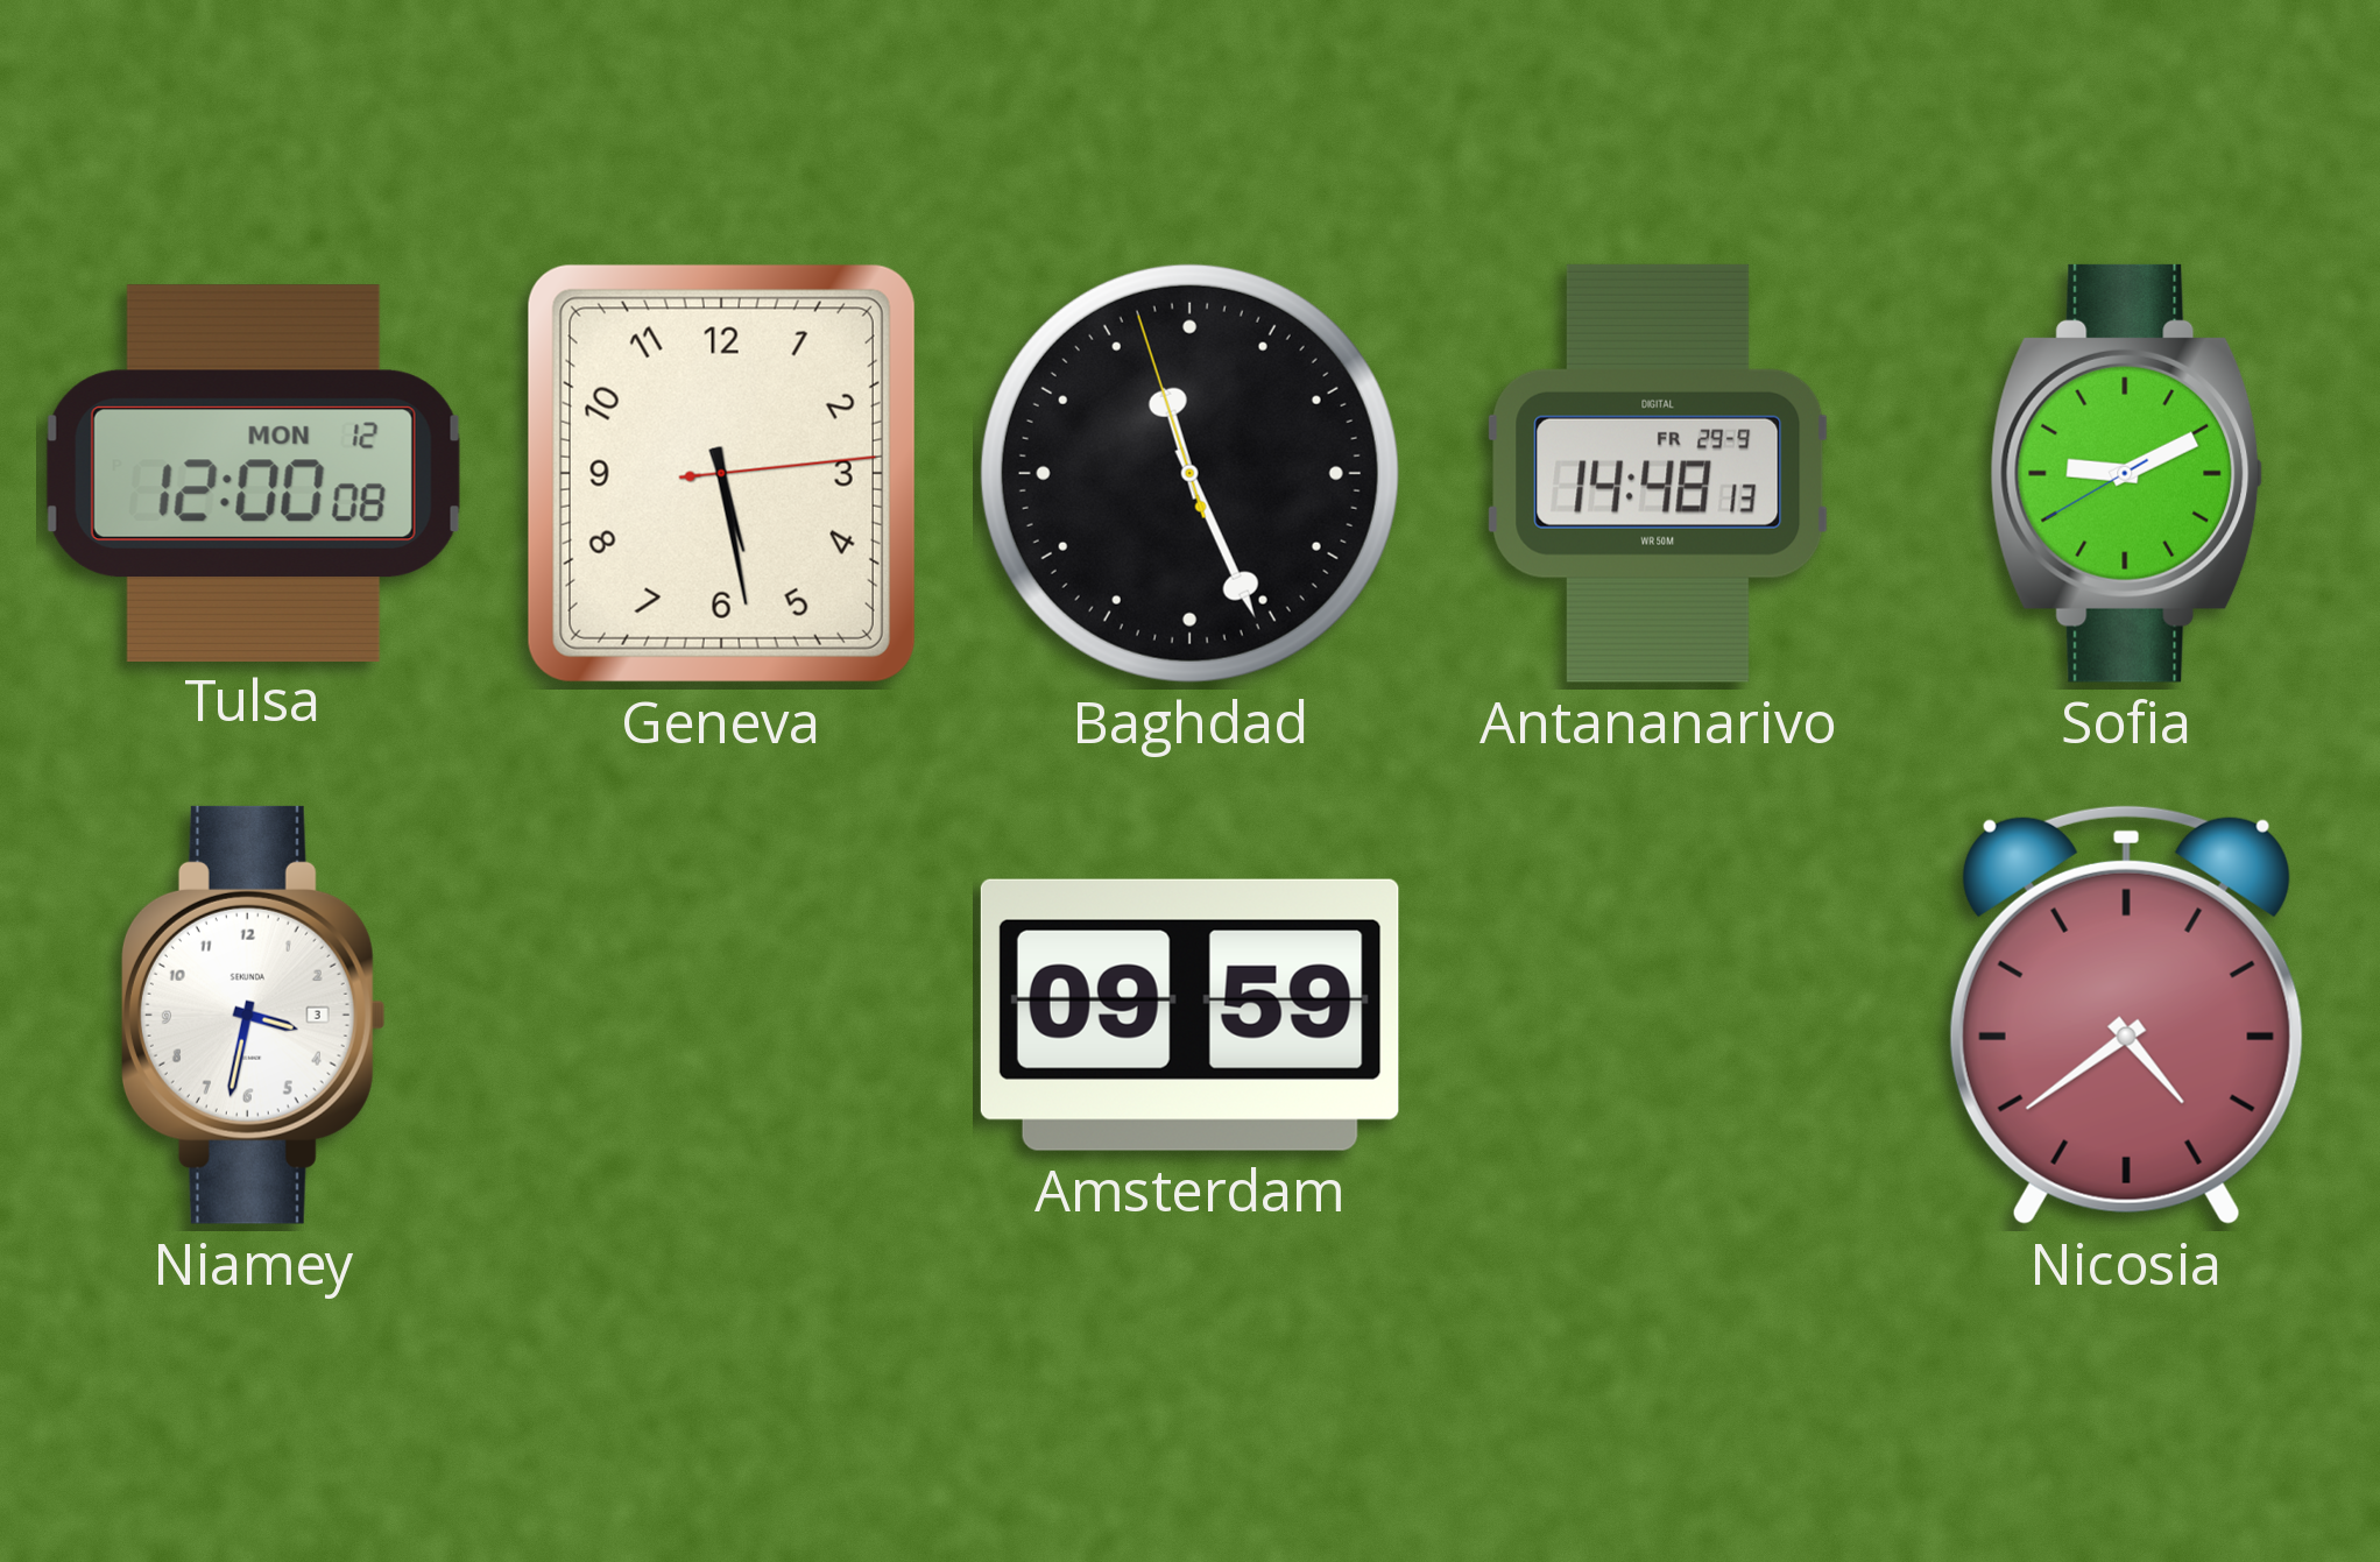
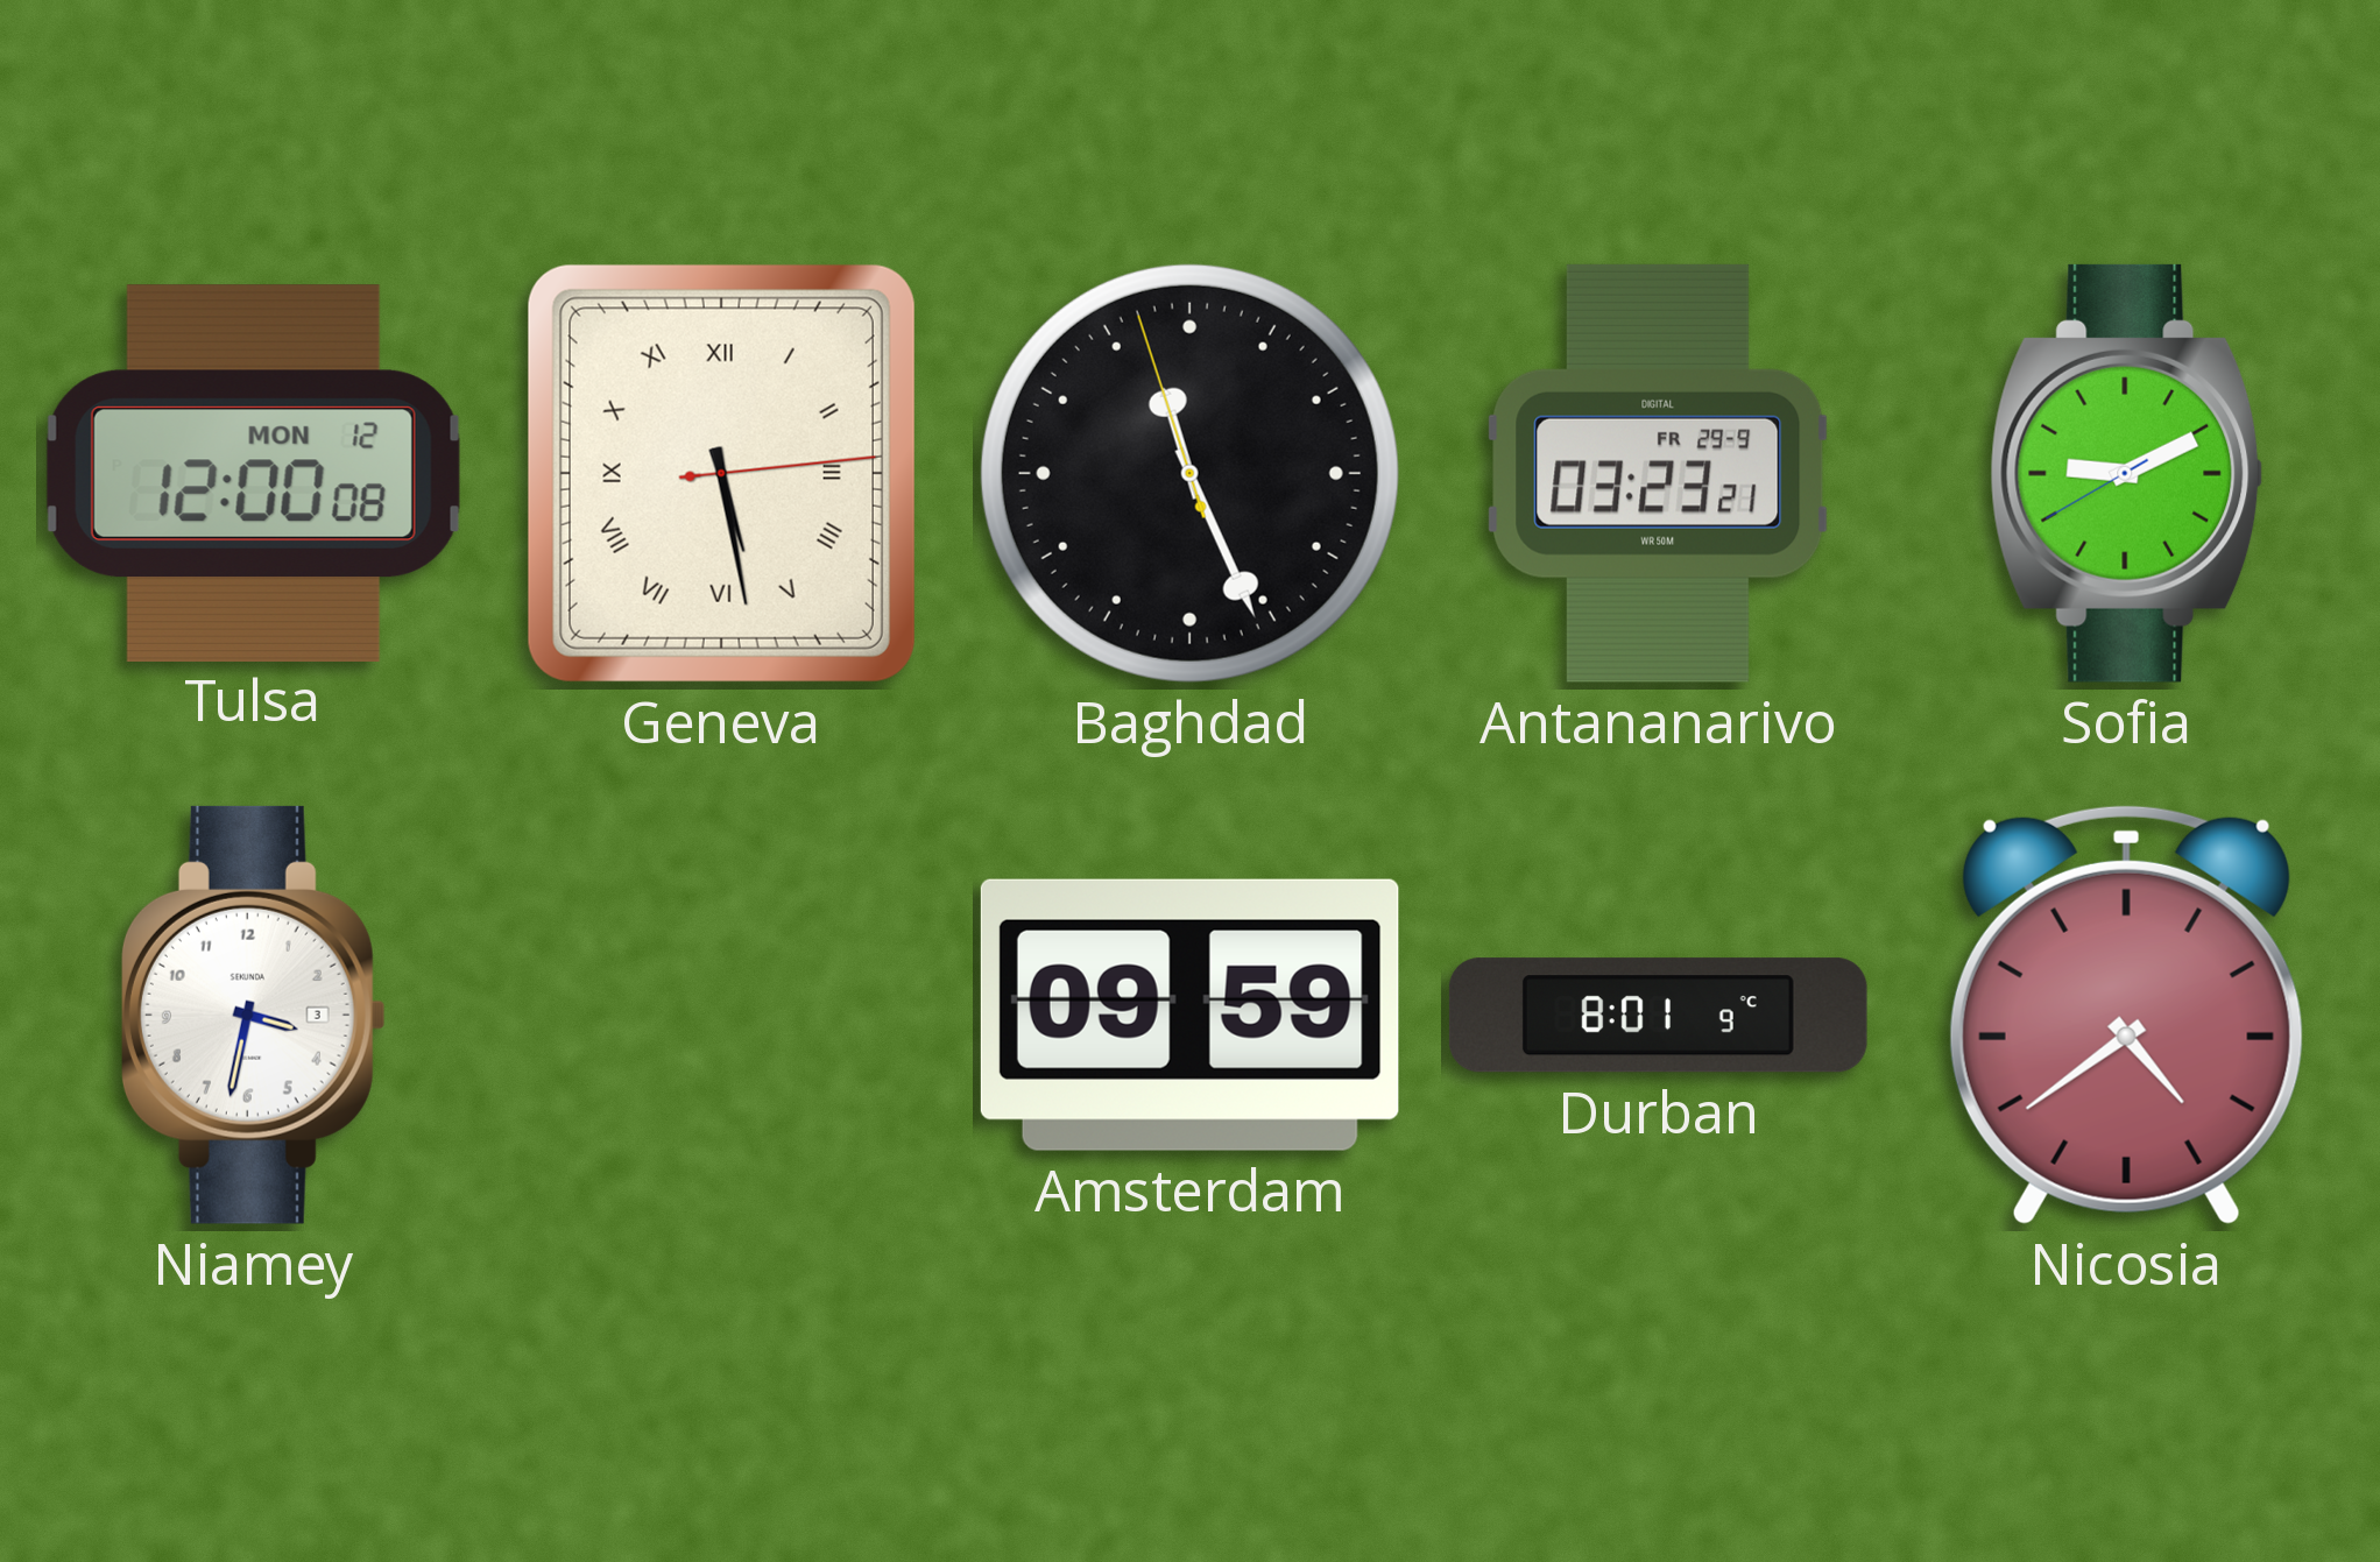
Geneva numerals: Arabic -> Roman
Antananarivo: 14:48 -> 03:23
Durban: none -> 8:01
